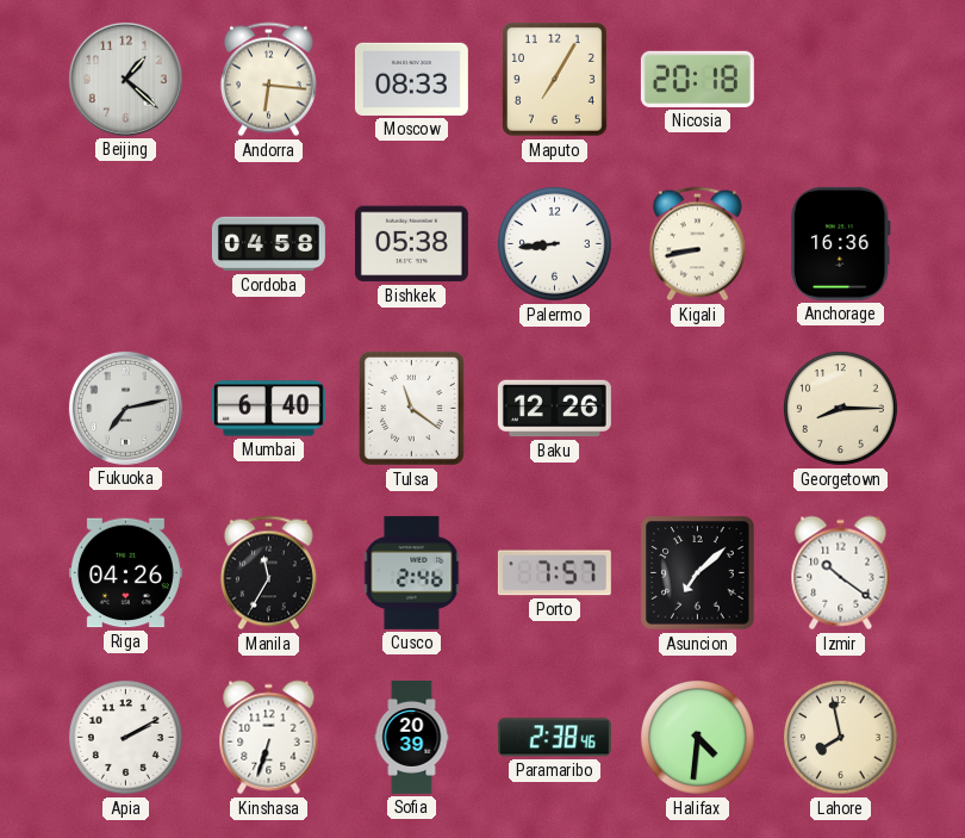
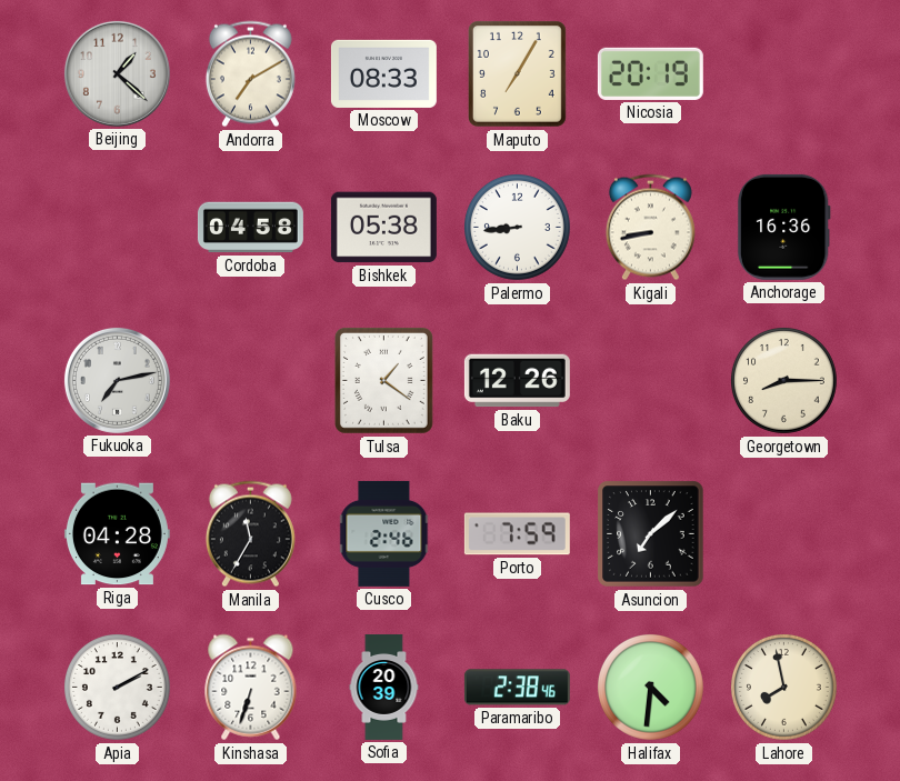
Andorra: 6:16 -> 7:10
Nicosia: 20:18 -> 20:19
Mumbai: 6:40 -> none
Tulsa: 11:21 -> 1:21
Riga: 04:26 -> 04:28
Porto: 7:57 -> 7:59
Izmir: 10:21 -> none
